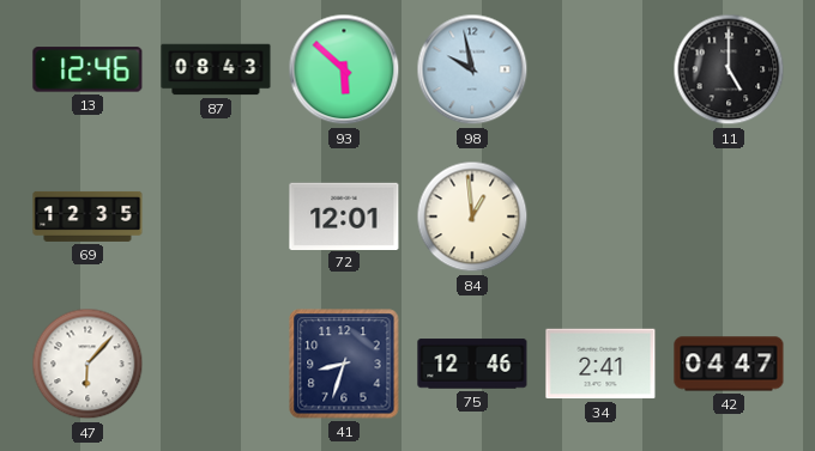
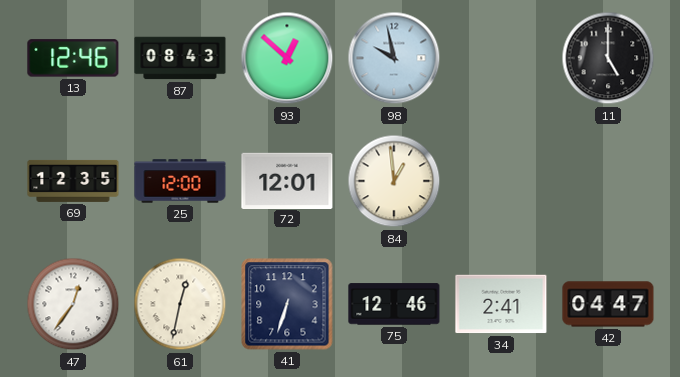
93: 5:52 -> 12:52
25: none -> 12:00
47: 6:07 -> 12:36
61: none -> 12:32
41: 8:33 -> 6:33
